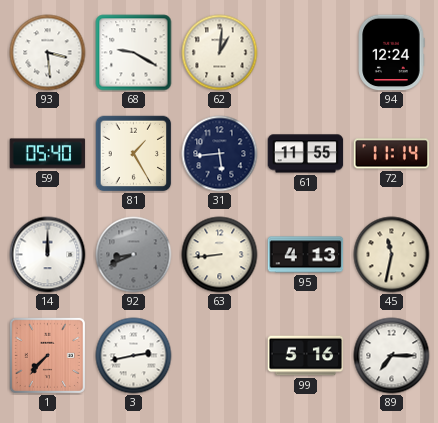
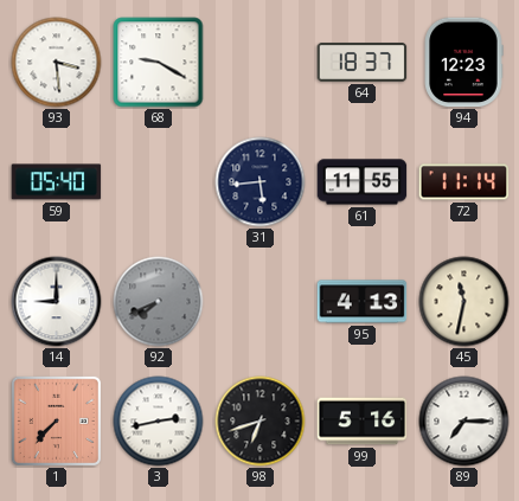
62: 1:01 -> none
64: none -> 18:37
94: 12:24 -> 12:23
81: 1:25 -> none
14: 12:00 -> 9:00
92: 8:41 -> 7:41
63: 8:44 -> none
98: none -> 6:42
